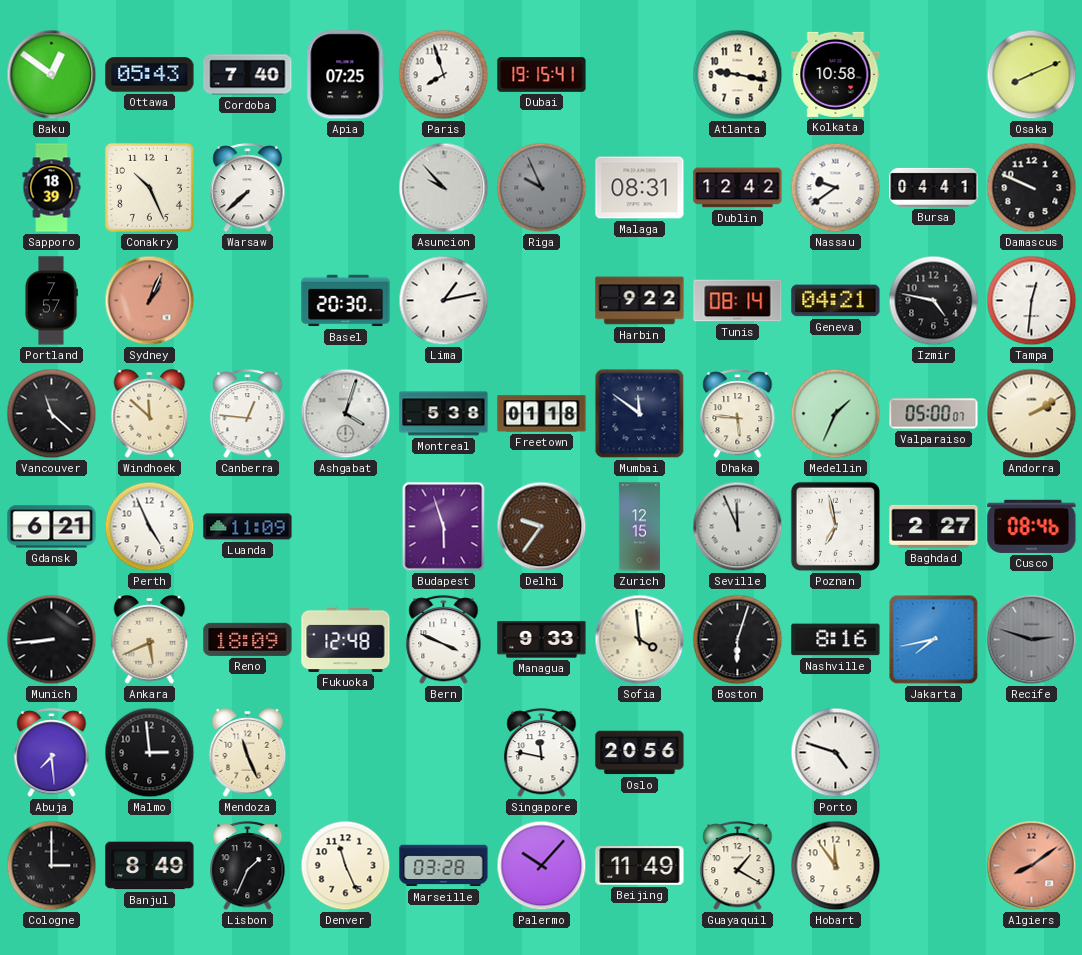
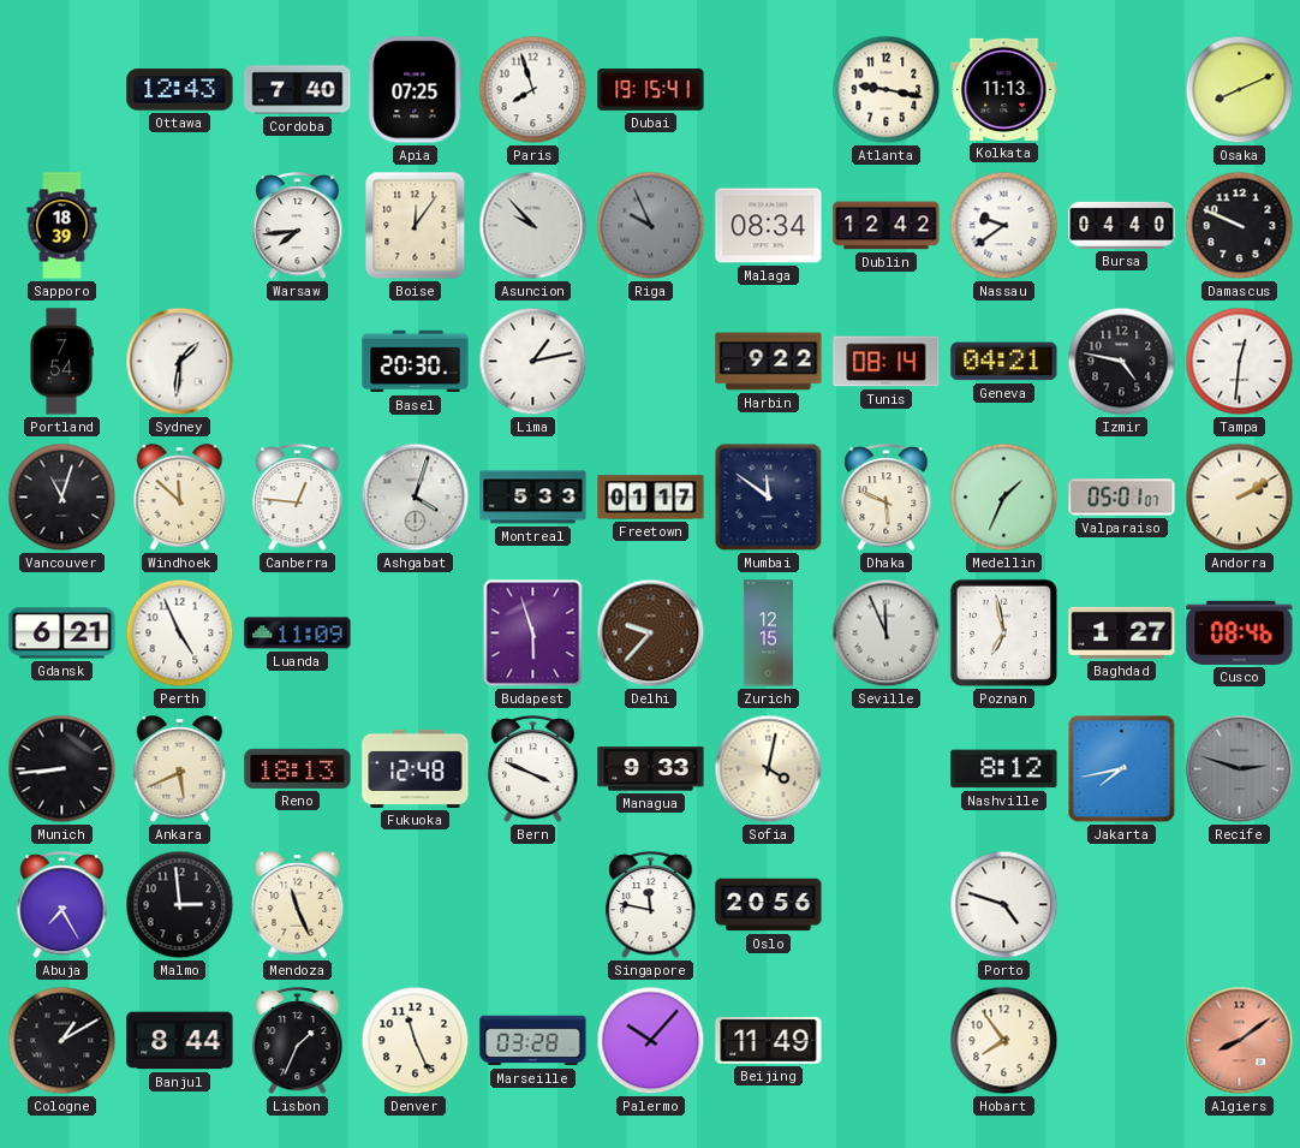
Baku: 12:51 -> none
Ottawa: 05:43 -> 12:43
Kolkata: 10:58 -> 11:13
Conakry: 10:26 -> none
Warsaw: 7:38 -> 7:44
Boise: none -> 12:06
Malaga: 08:31 -> 08:34
Bursa: 04:41 -> 04:40
Portland: 7:57 -> 7:54
Sydney: 1:04 -> 1:31
Sydney dial: salmon -> white
Vancouver: 11:22 -> 11:03
Montreal: 5:38 -> 5:33
Freetown: 01:18 -> 01:17
Dhaka: 5:46 -> 5:49
Valparaiso: 05:00 -> 05:01
Delhi: 9:36 -> 9:37
Baghdad: 2:27 -> 1:27
Reno: 18:09 -> 18:13
Sofia: 3:59 -> 4:02
Boston: 6:03 -> none
Nashville: 8:16 -> 8:12
Abuja: 7:29 -> 7:25
Cologne: 3:00 -> 1:10
Banjul: 8:49 -> 8:44
Guayaquil: 1:20 -> none
Hobart: 11:54 -> 7:54
